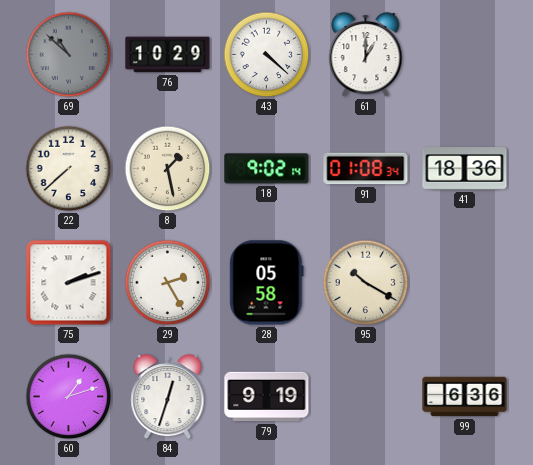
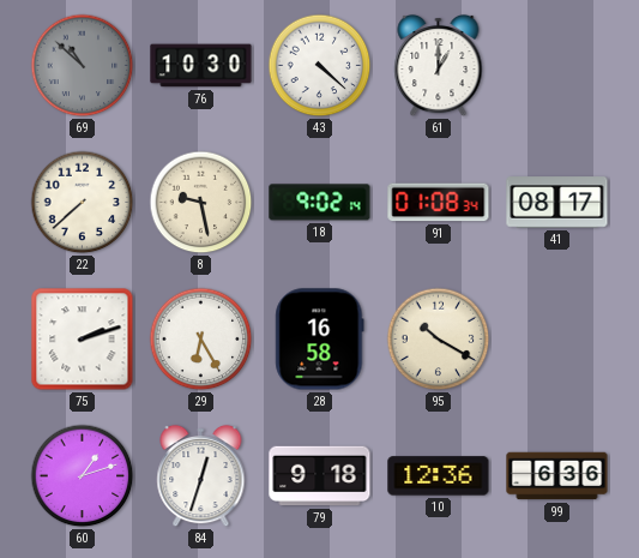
76: 10:29 -> 10:30
8: 1:28 -> 9:28
41: 18:36 -> 08:17
29: 2:25 -> 6:25
28: 05:58 -> 16:58
79: 9:19 -> 9:18
10: none -> 12:36
